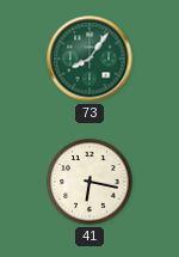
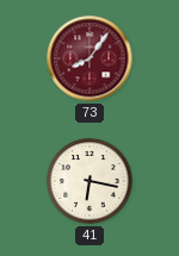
73 dial: green -> burgundy
